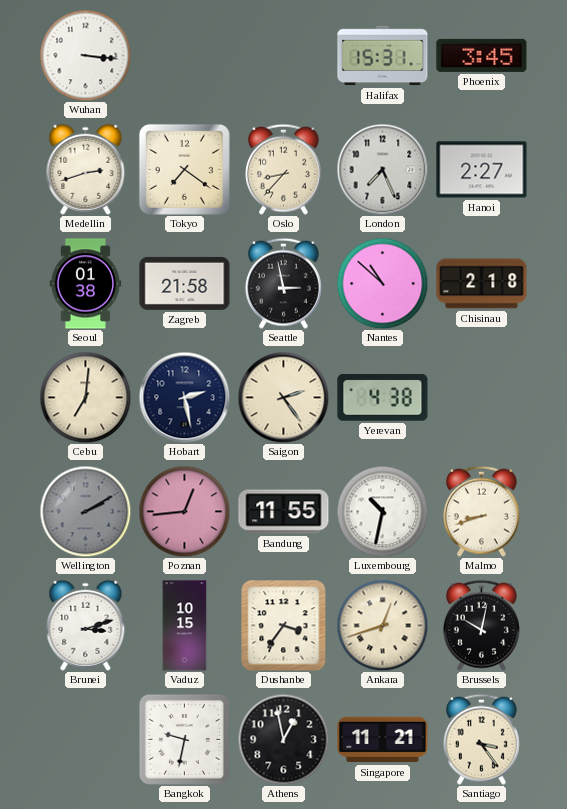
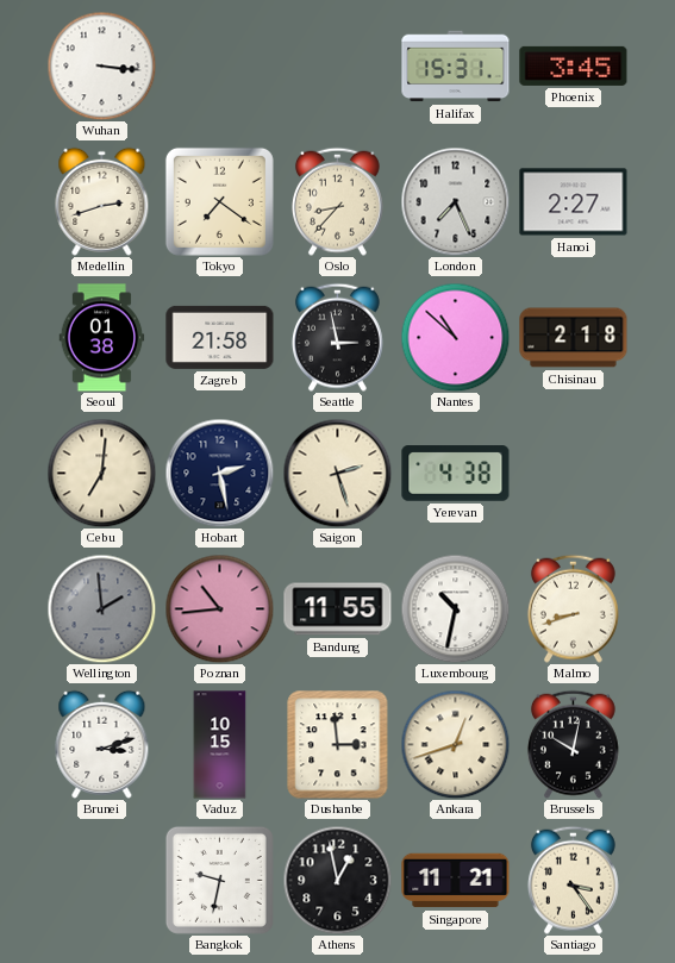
Saigon: 2:24 -> 2:27
Wellington: 2:10 -> 1:59
Poznan: 12:44 -> 10:44
Dushanbe: 3:36 -> 2:59
